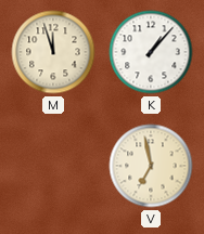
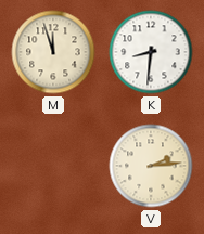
K: 1:07 -> 8:31
V: 6:58 -> 2:14
